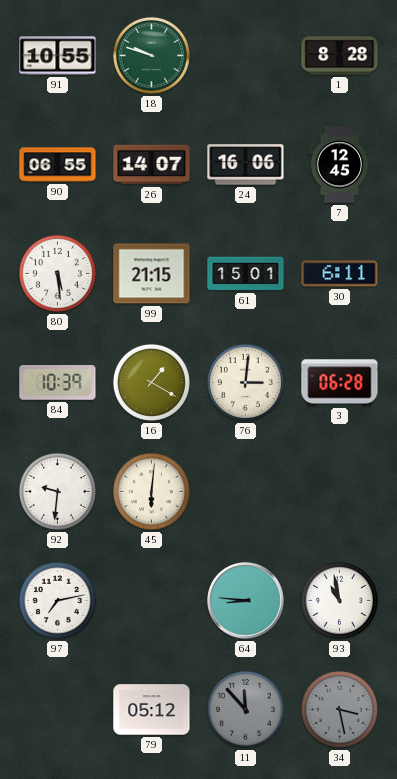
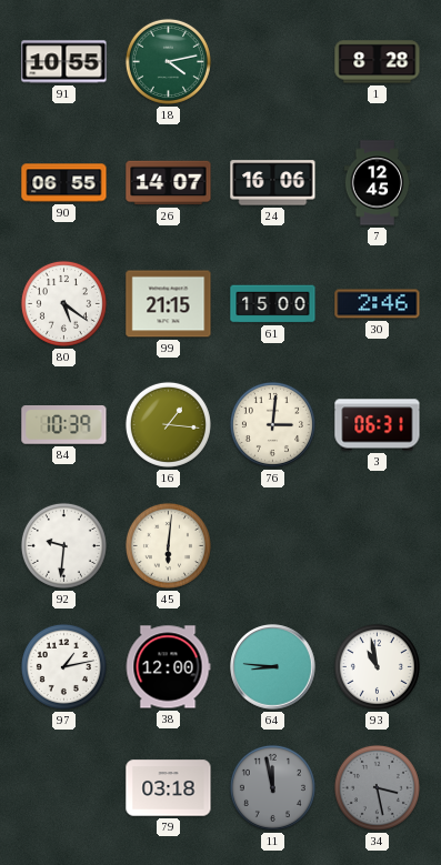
18: 9:48 -> 4:13
80: 5:29 -> 5:21
61: 15:01 -> 15:00
30: 6:11 -> 2:46
16: 1:20 -> 1:16
3: 06:28 -> 06:31
97: 7:13 -> 1:13
38: none -> 12:00
79: 05:12 -> 03:18
11: 11:53 -> 11:58
